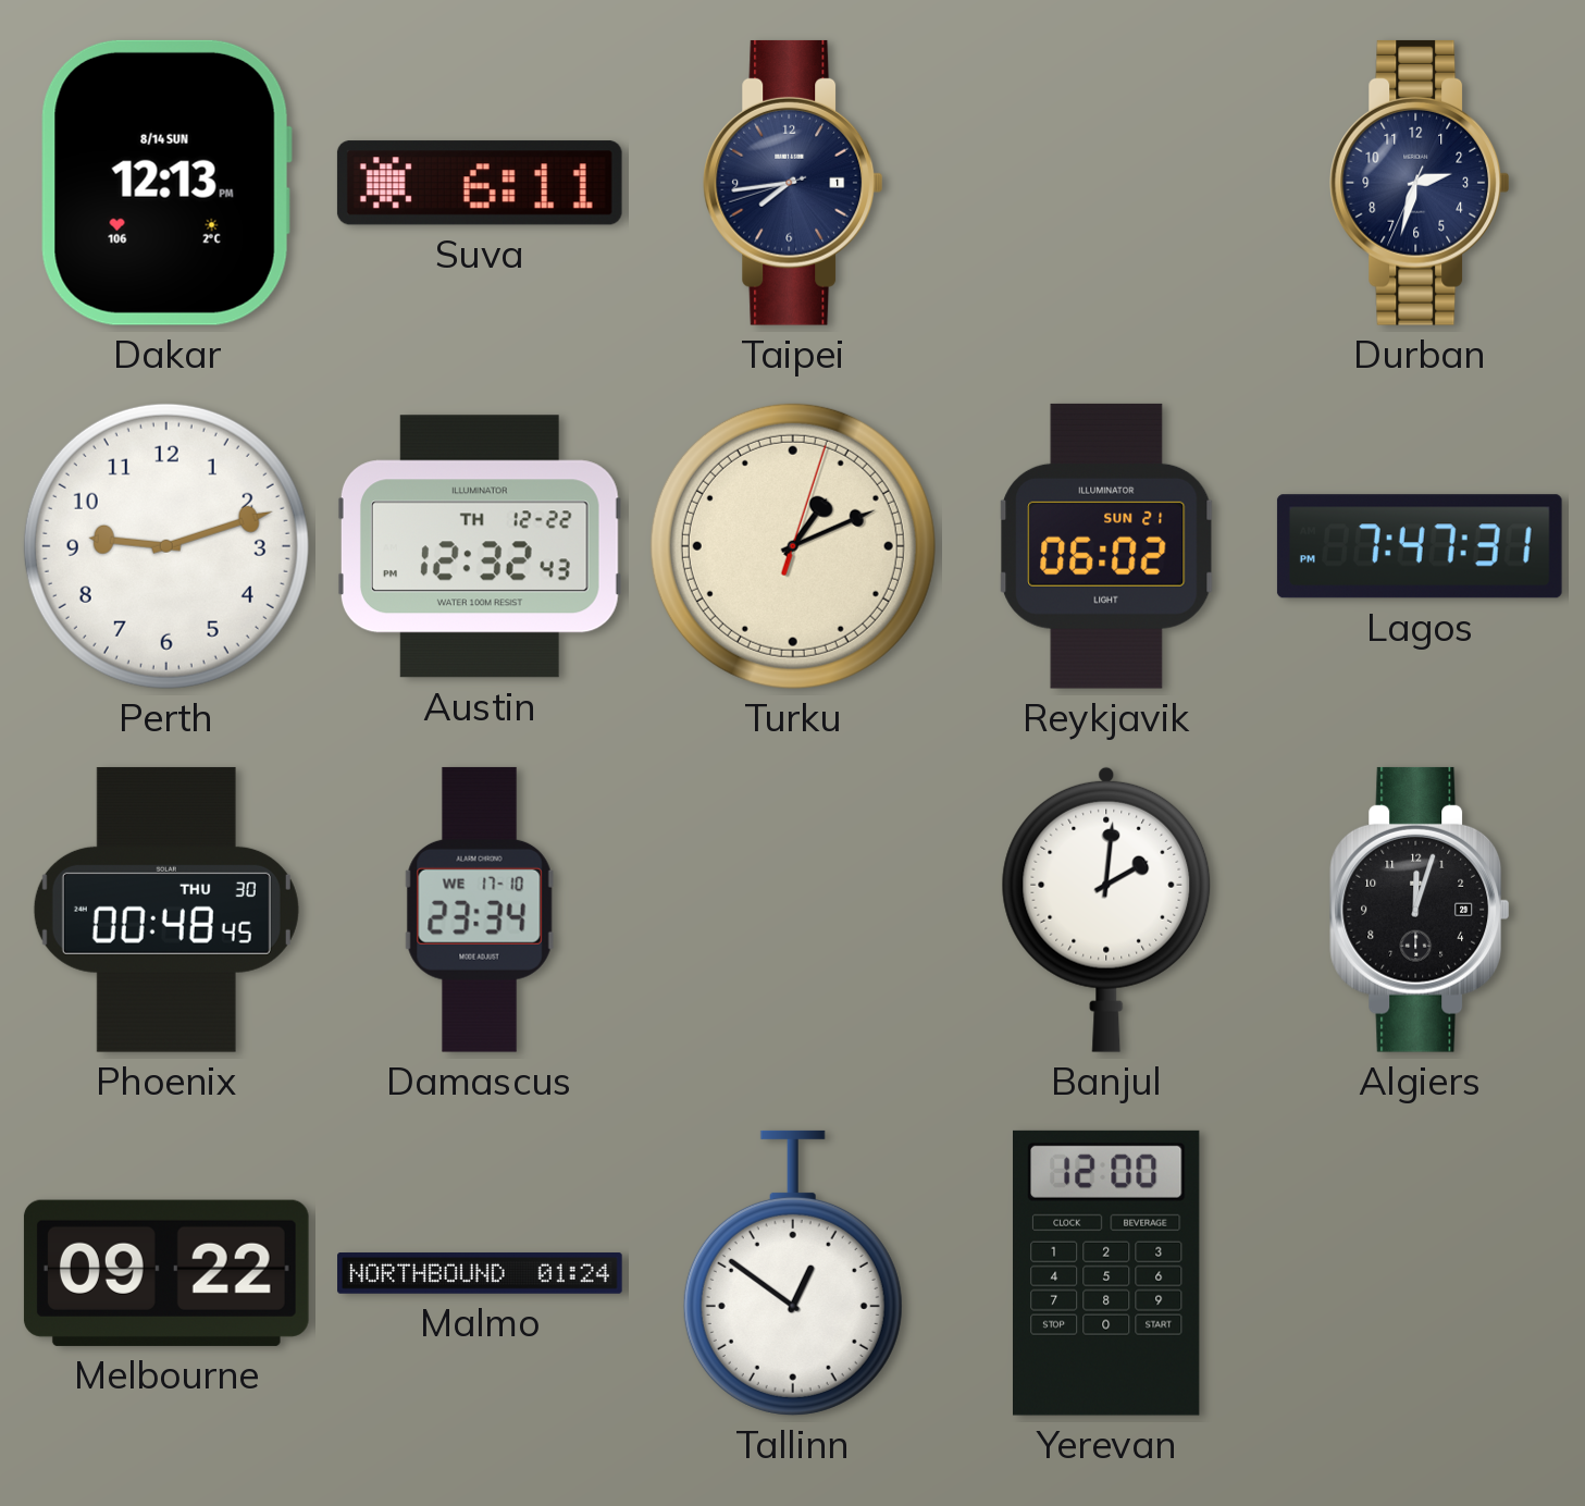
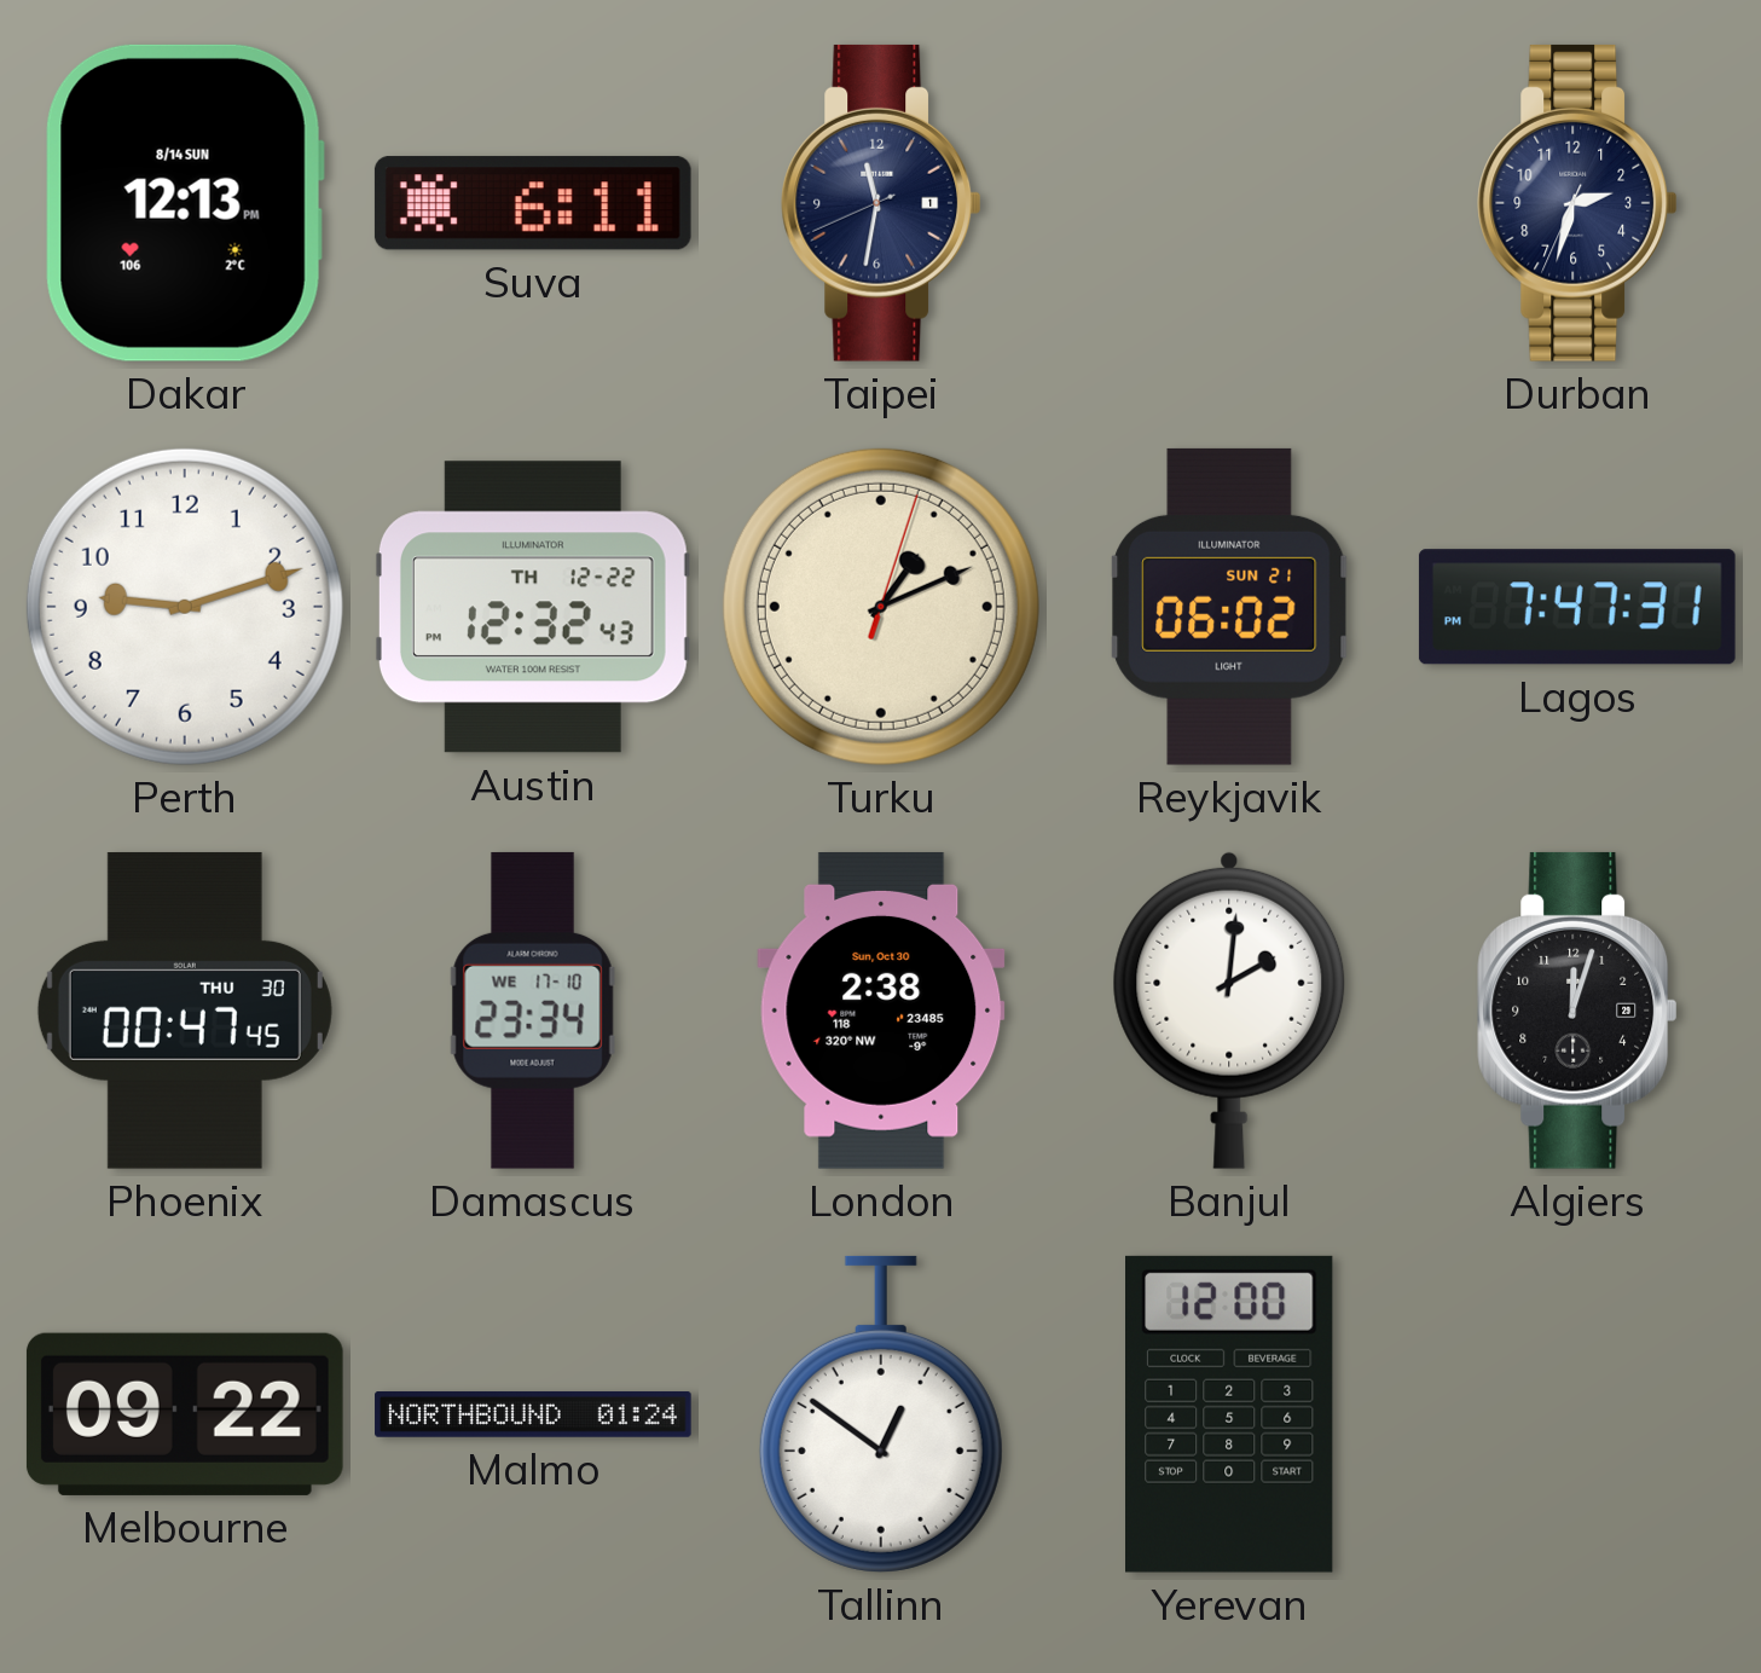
Taipei: 7:43 -> 11:31
Phoenix: 00:48 -> 00:47
London: none -> 2:38
